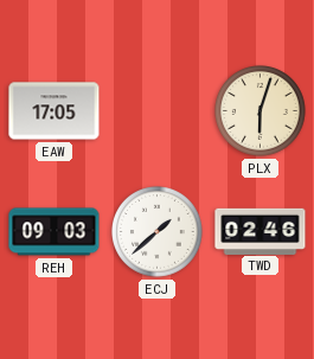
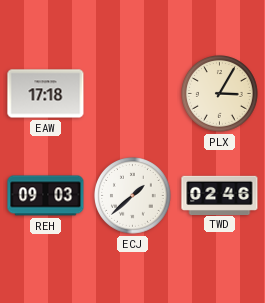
EAW: 17:05 -> 17:18
PLX: 6:03 -> 3:05
